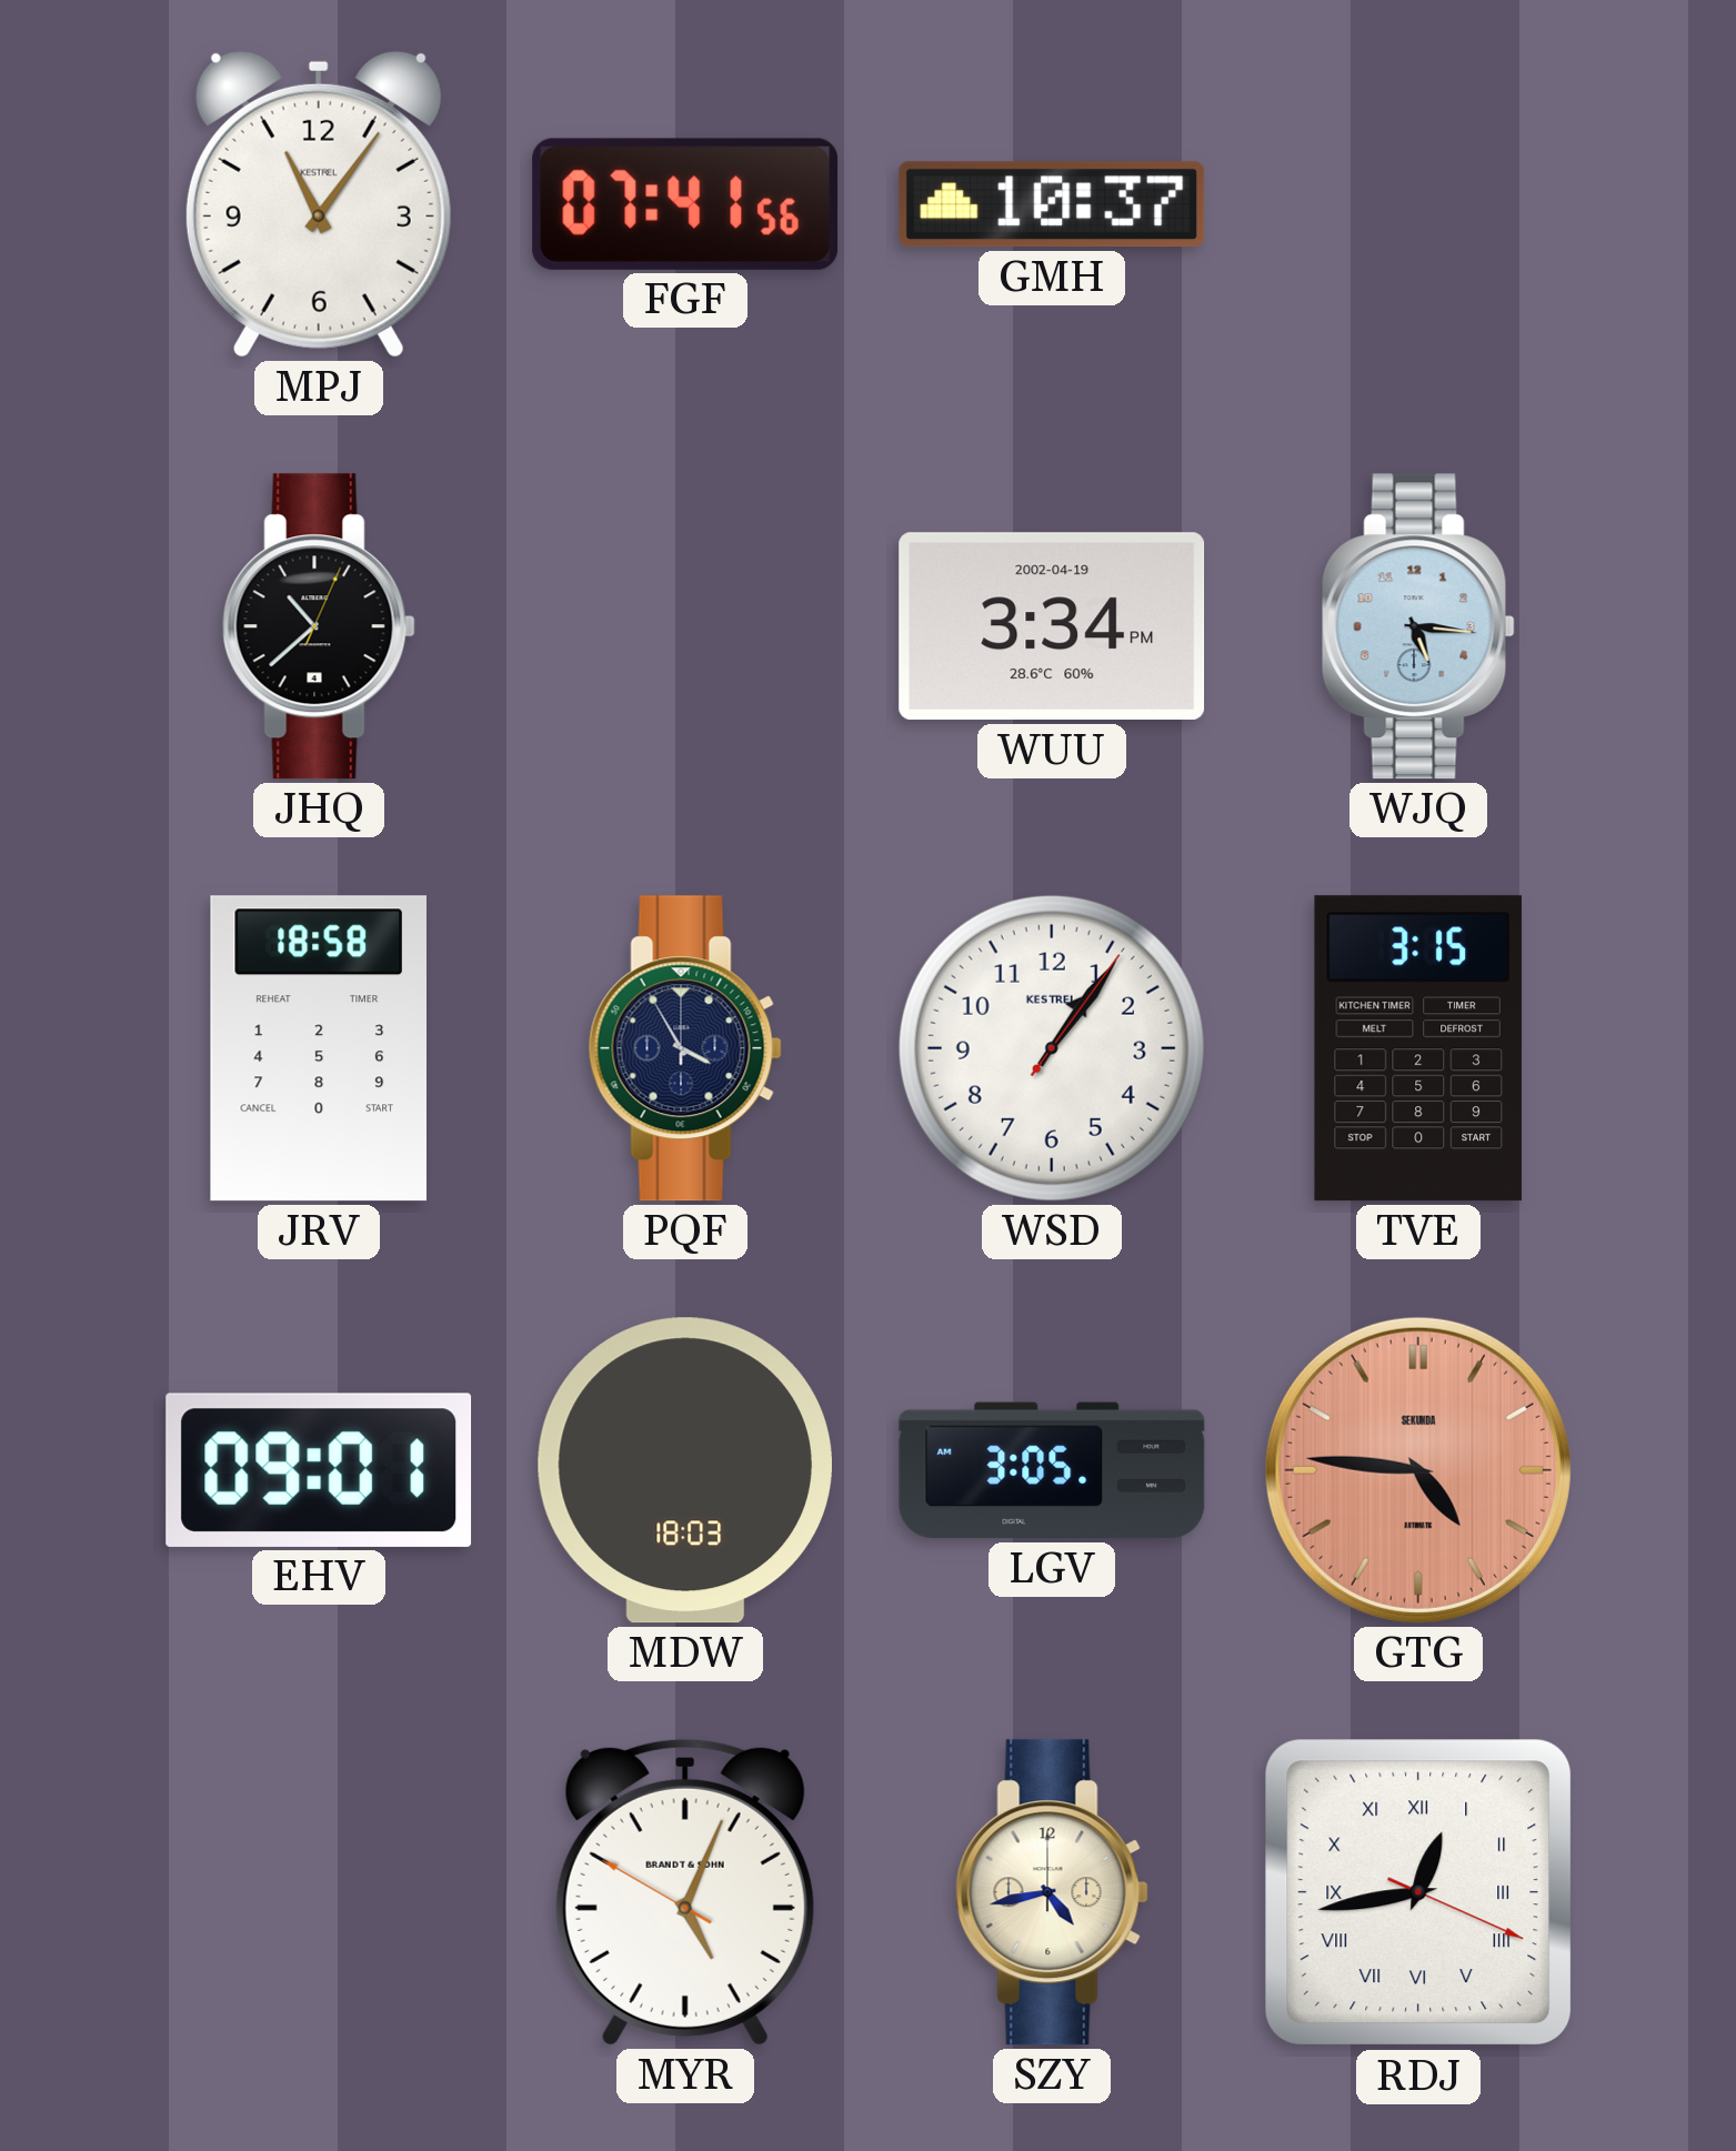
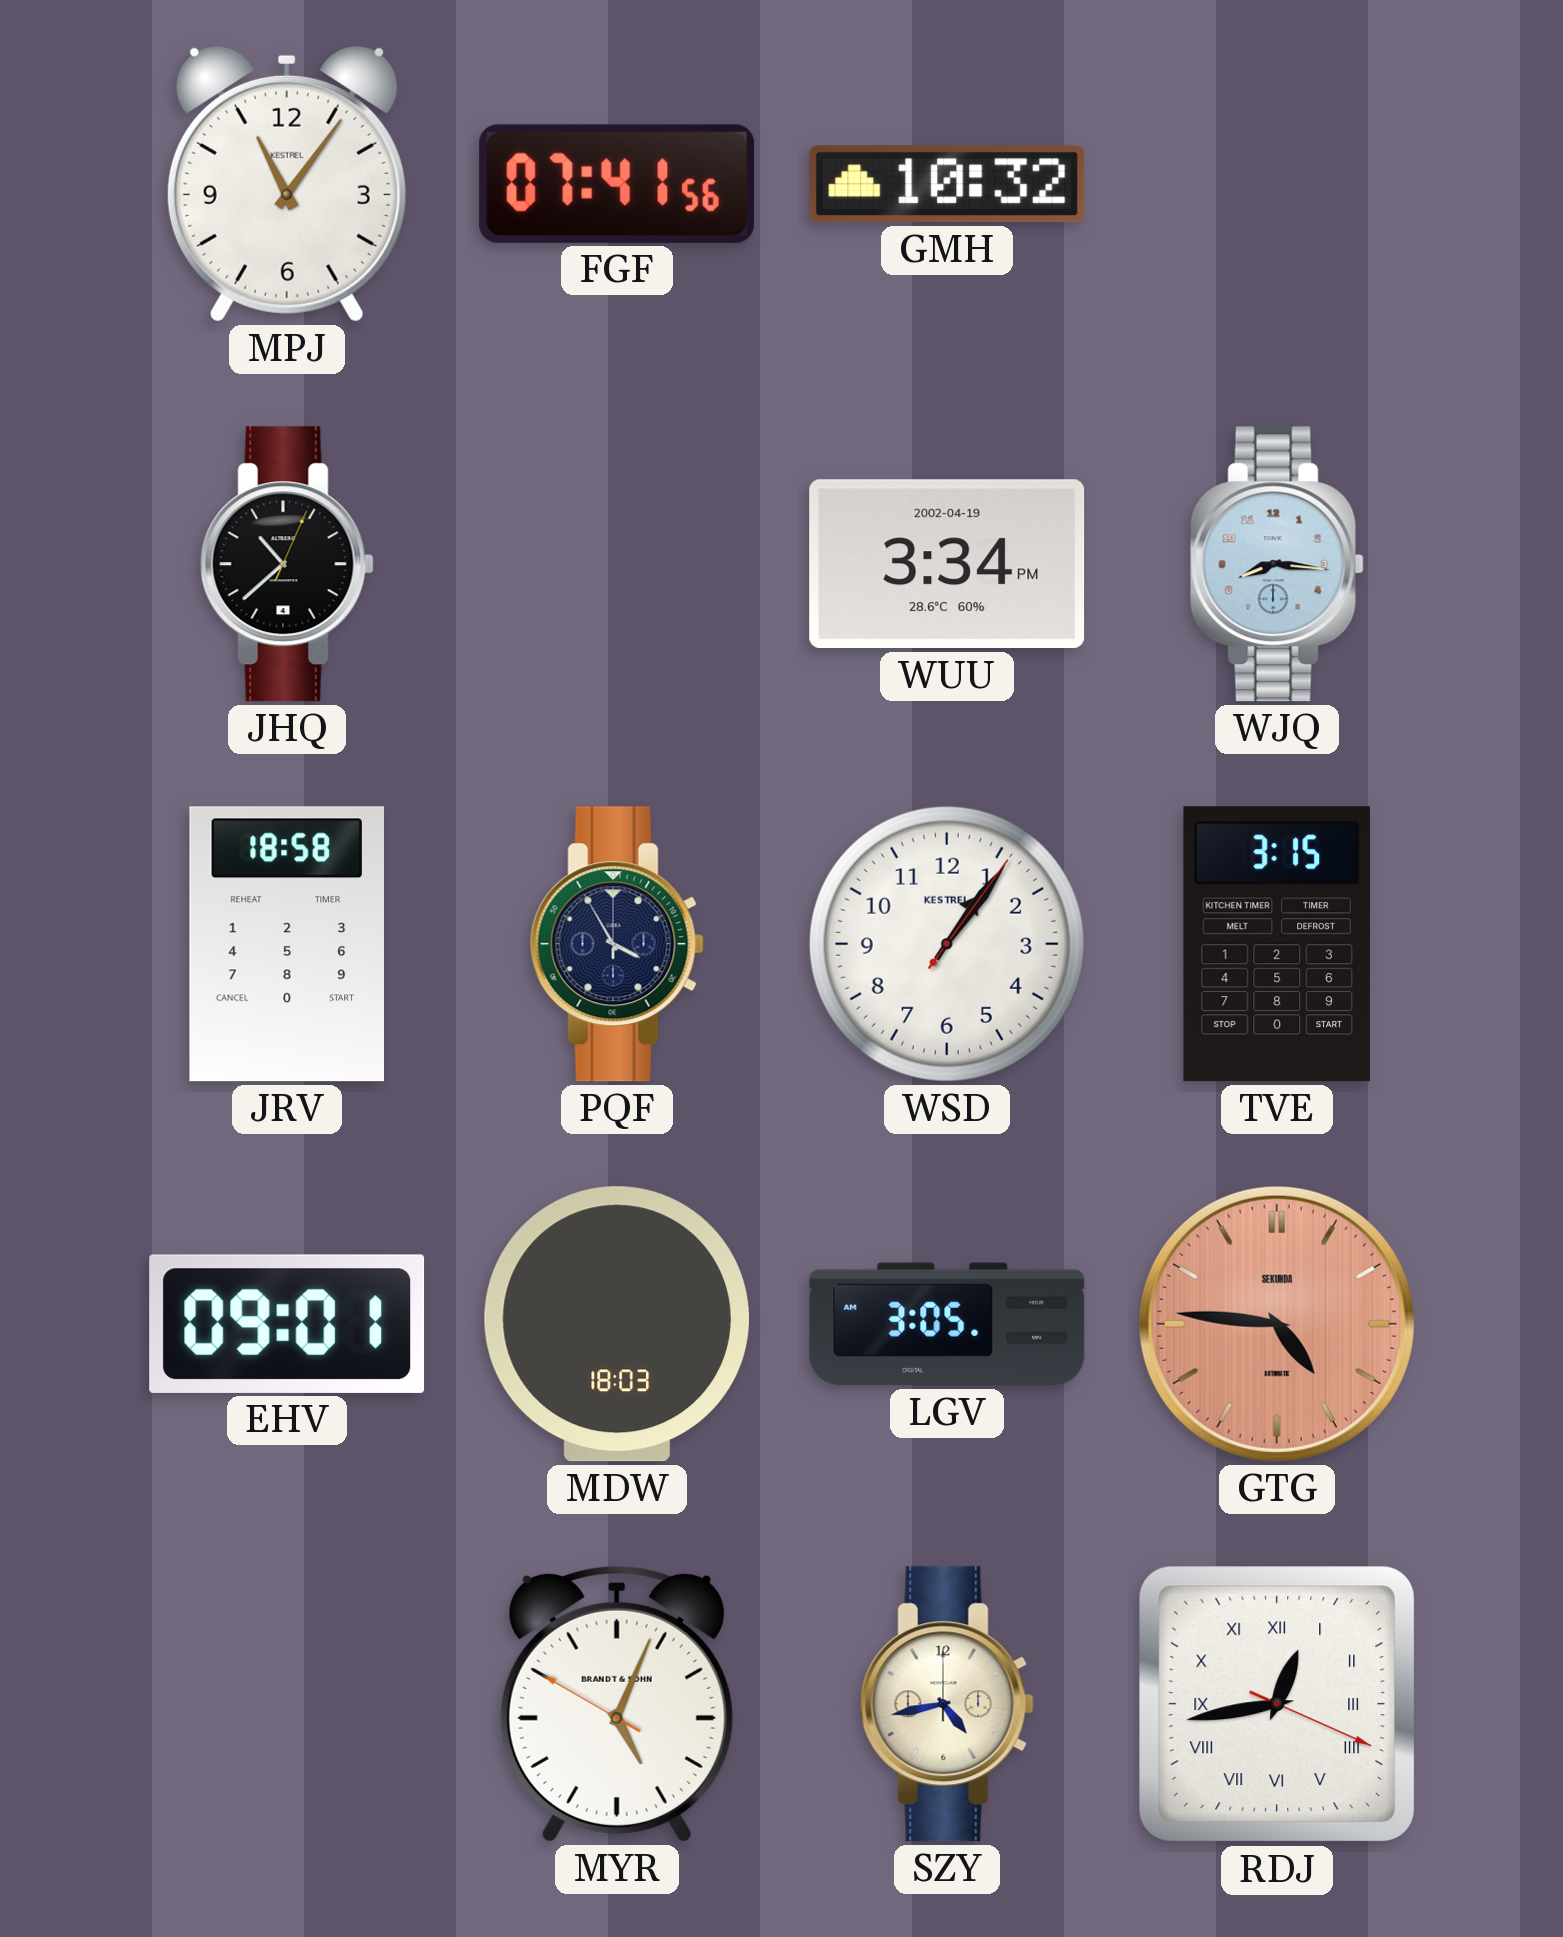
GMH: 10:37 -> 10:32
WJQ: 5:16 -> 8:16
